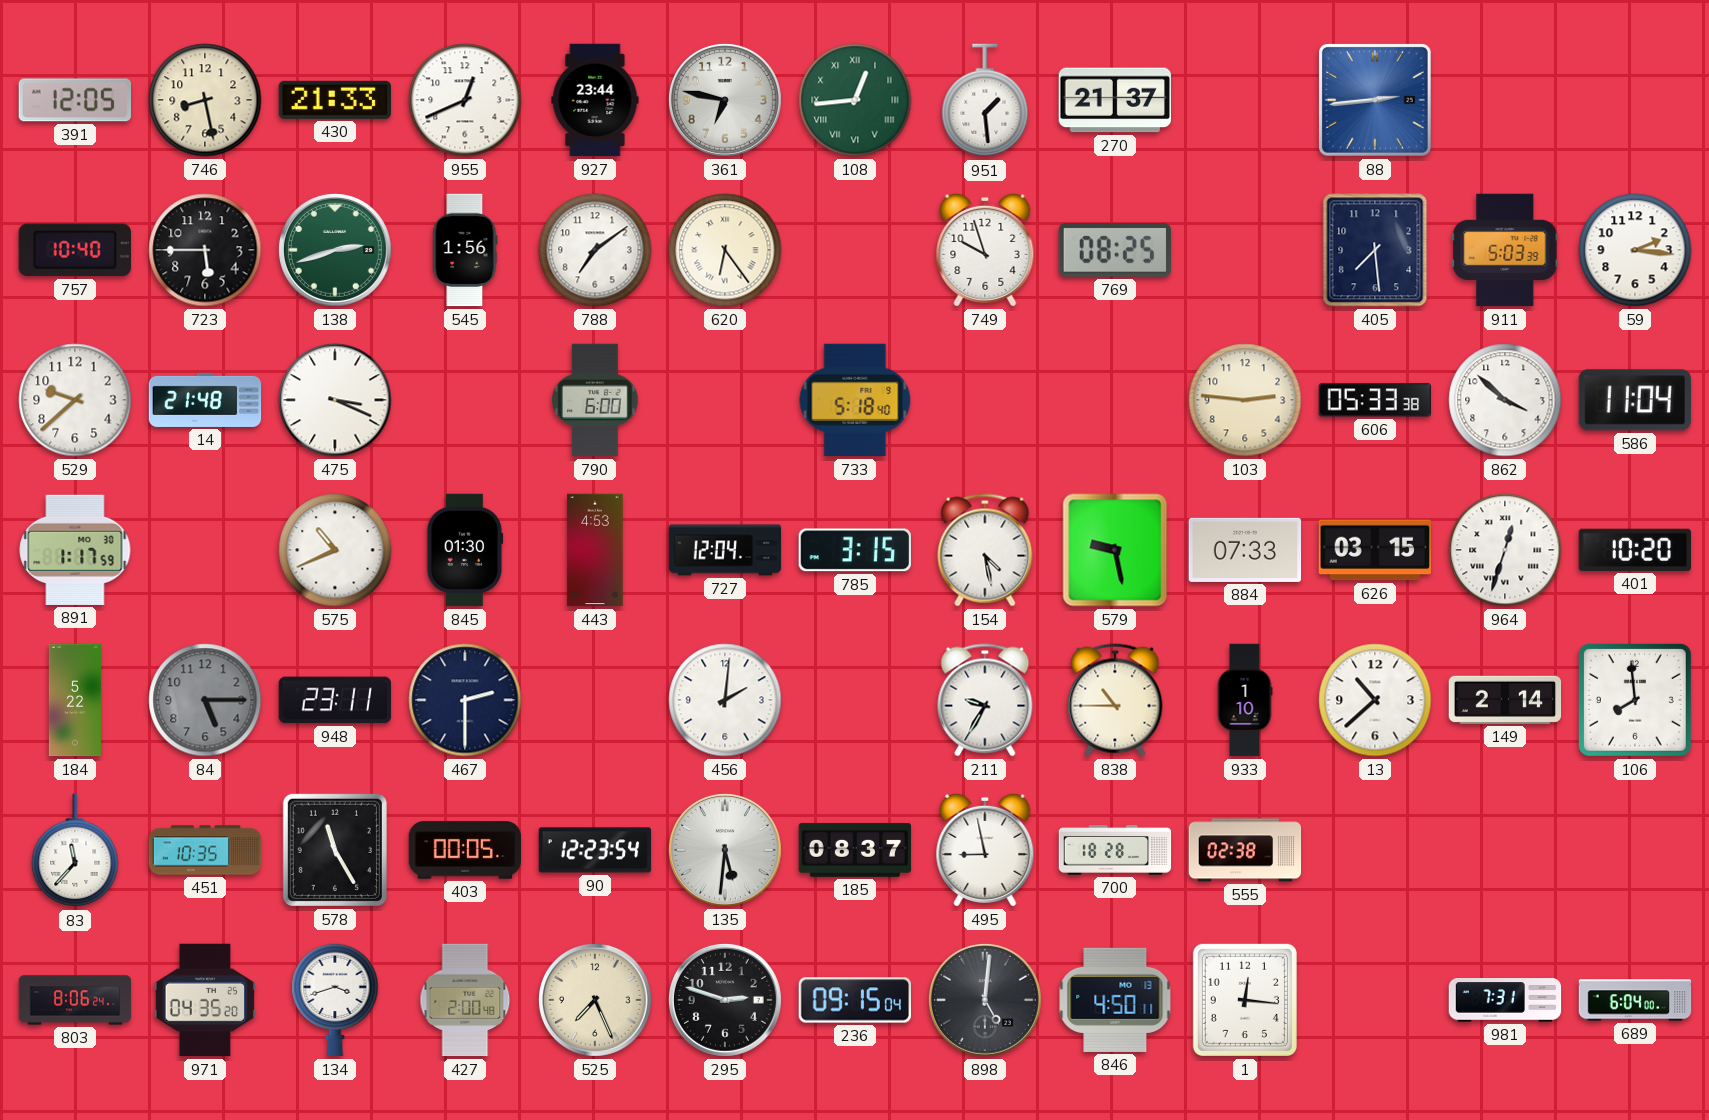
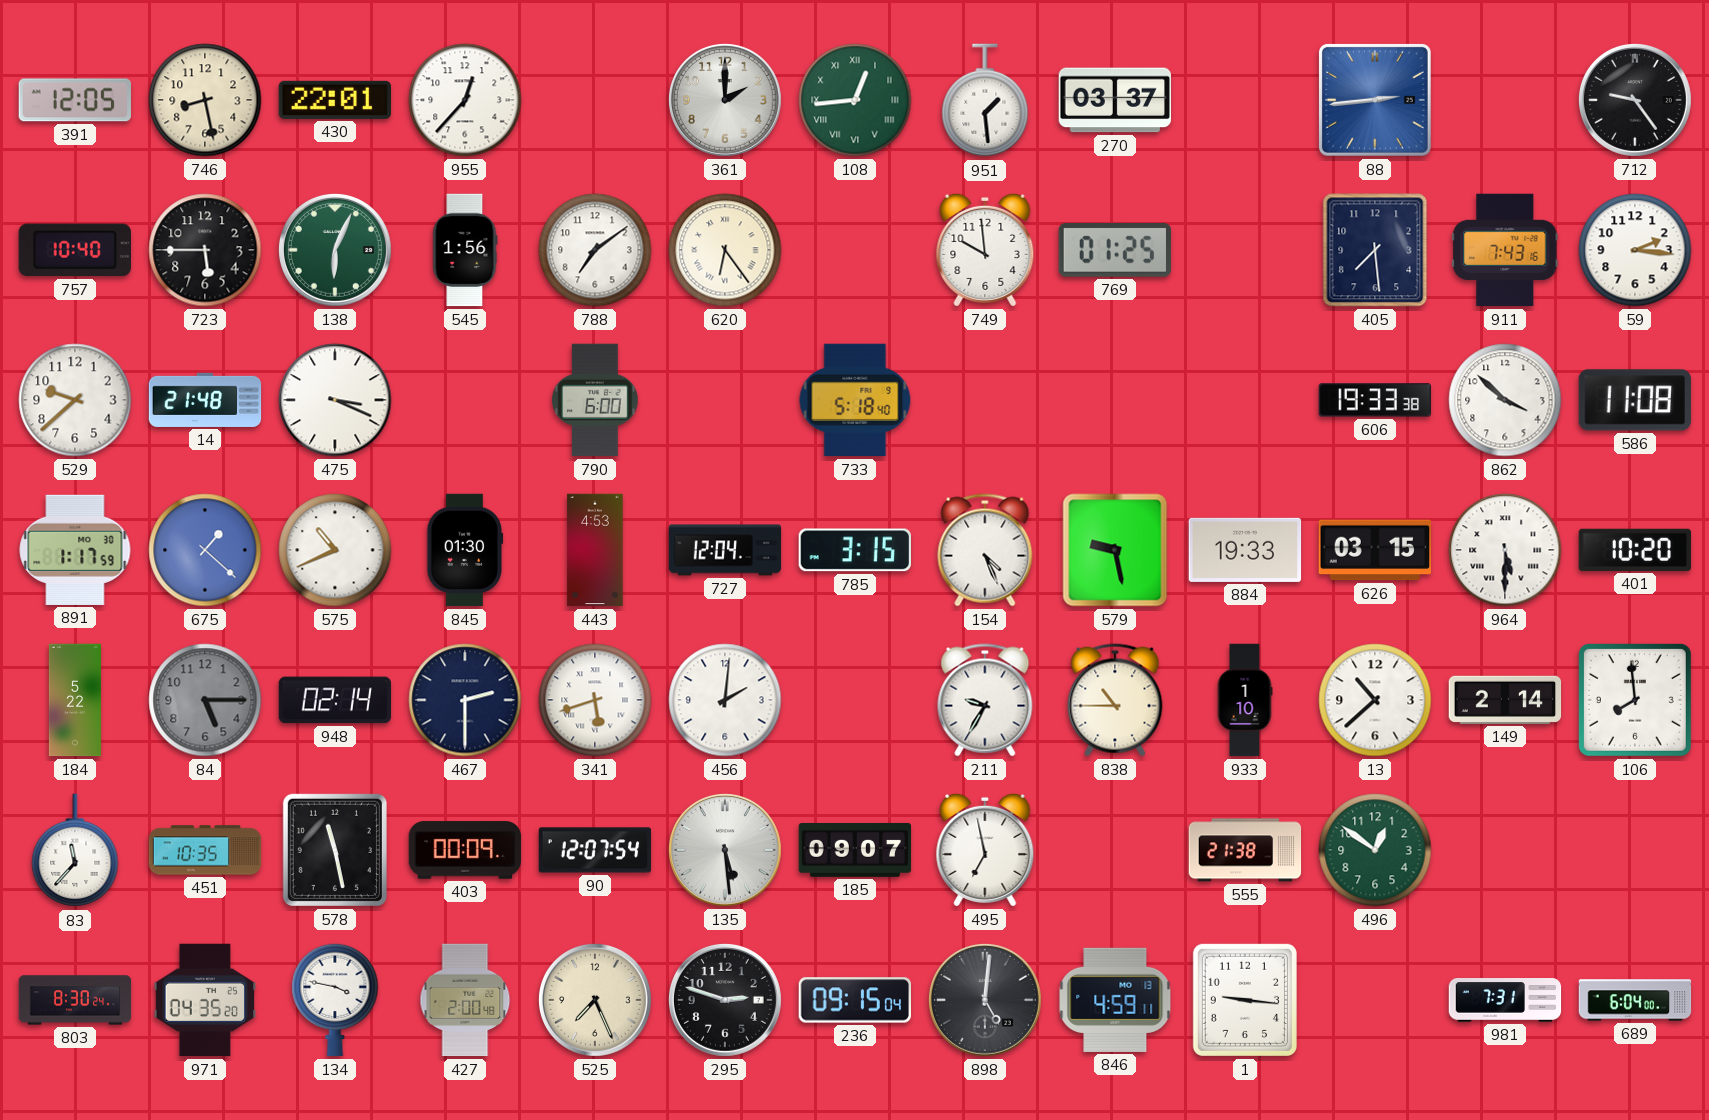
430: 21:33 -> 22:01
955: 12:41 -> 12:37
927: 23:44 -> none
361: 6:47 -> 2:00
270: 21:37 -> 03:37
712: none -> 9:24
138: 2:42 -> 6:04
749: 9:57 -> 9:59
769: 08:25 -> 01:25
911: 5:03 -> 7:43
103: 2:46 -> none
606: 05:33 -> 19:33
586: 11:04 -> 11:08
675: none -> 1:22
154: 4:28 -> 4:26
884: 07:33 -> 19:33
964: 12:33 -> 5:30
948: 23:11 -> 02:14
341: none -> 5:42
578: 11:25 -> 11:28
403: 00:05 -> 00:09
90: 12:23 -> 12:07
135: 5:31 -> 5:29
185: 08:37 -> 09:07
495: 8:58 -> 6:58
700: 18:28 -> none
555: 02:38 -> 21:38
496: none -> 12:51
803: 8:06 -> 8:30
134: 3:42 -> 3:47
846: 4:50 -> 4:59
1: 12:16 -> 9:16
